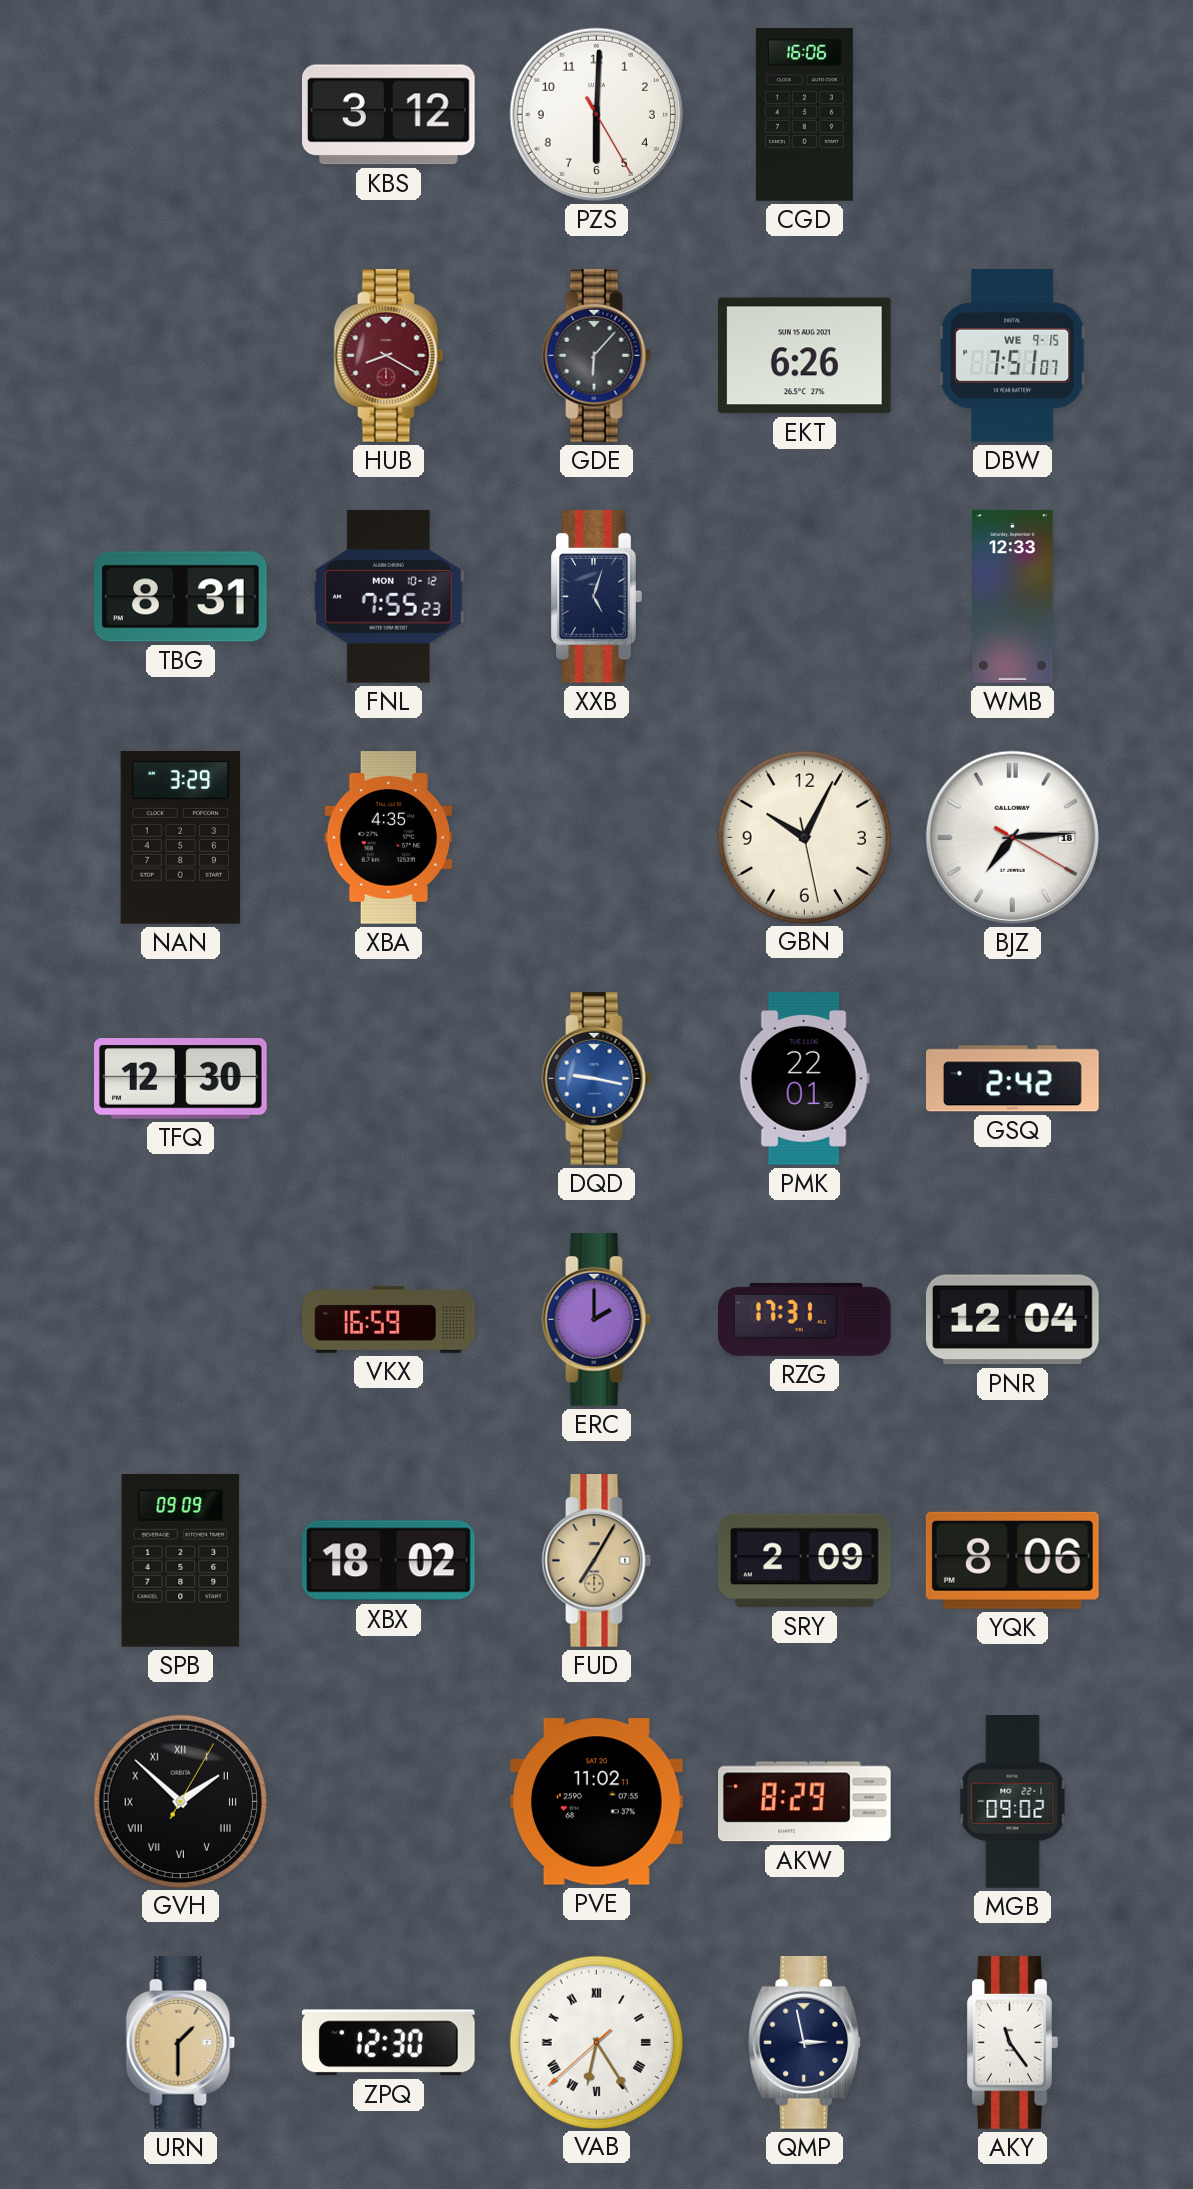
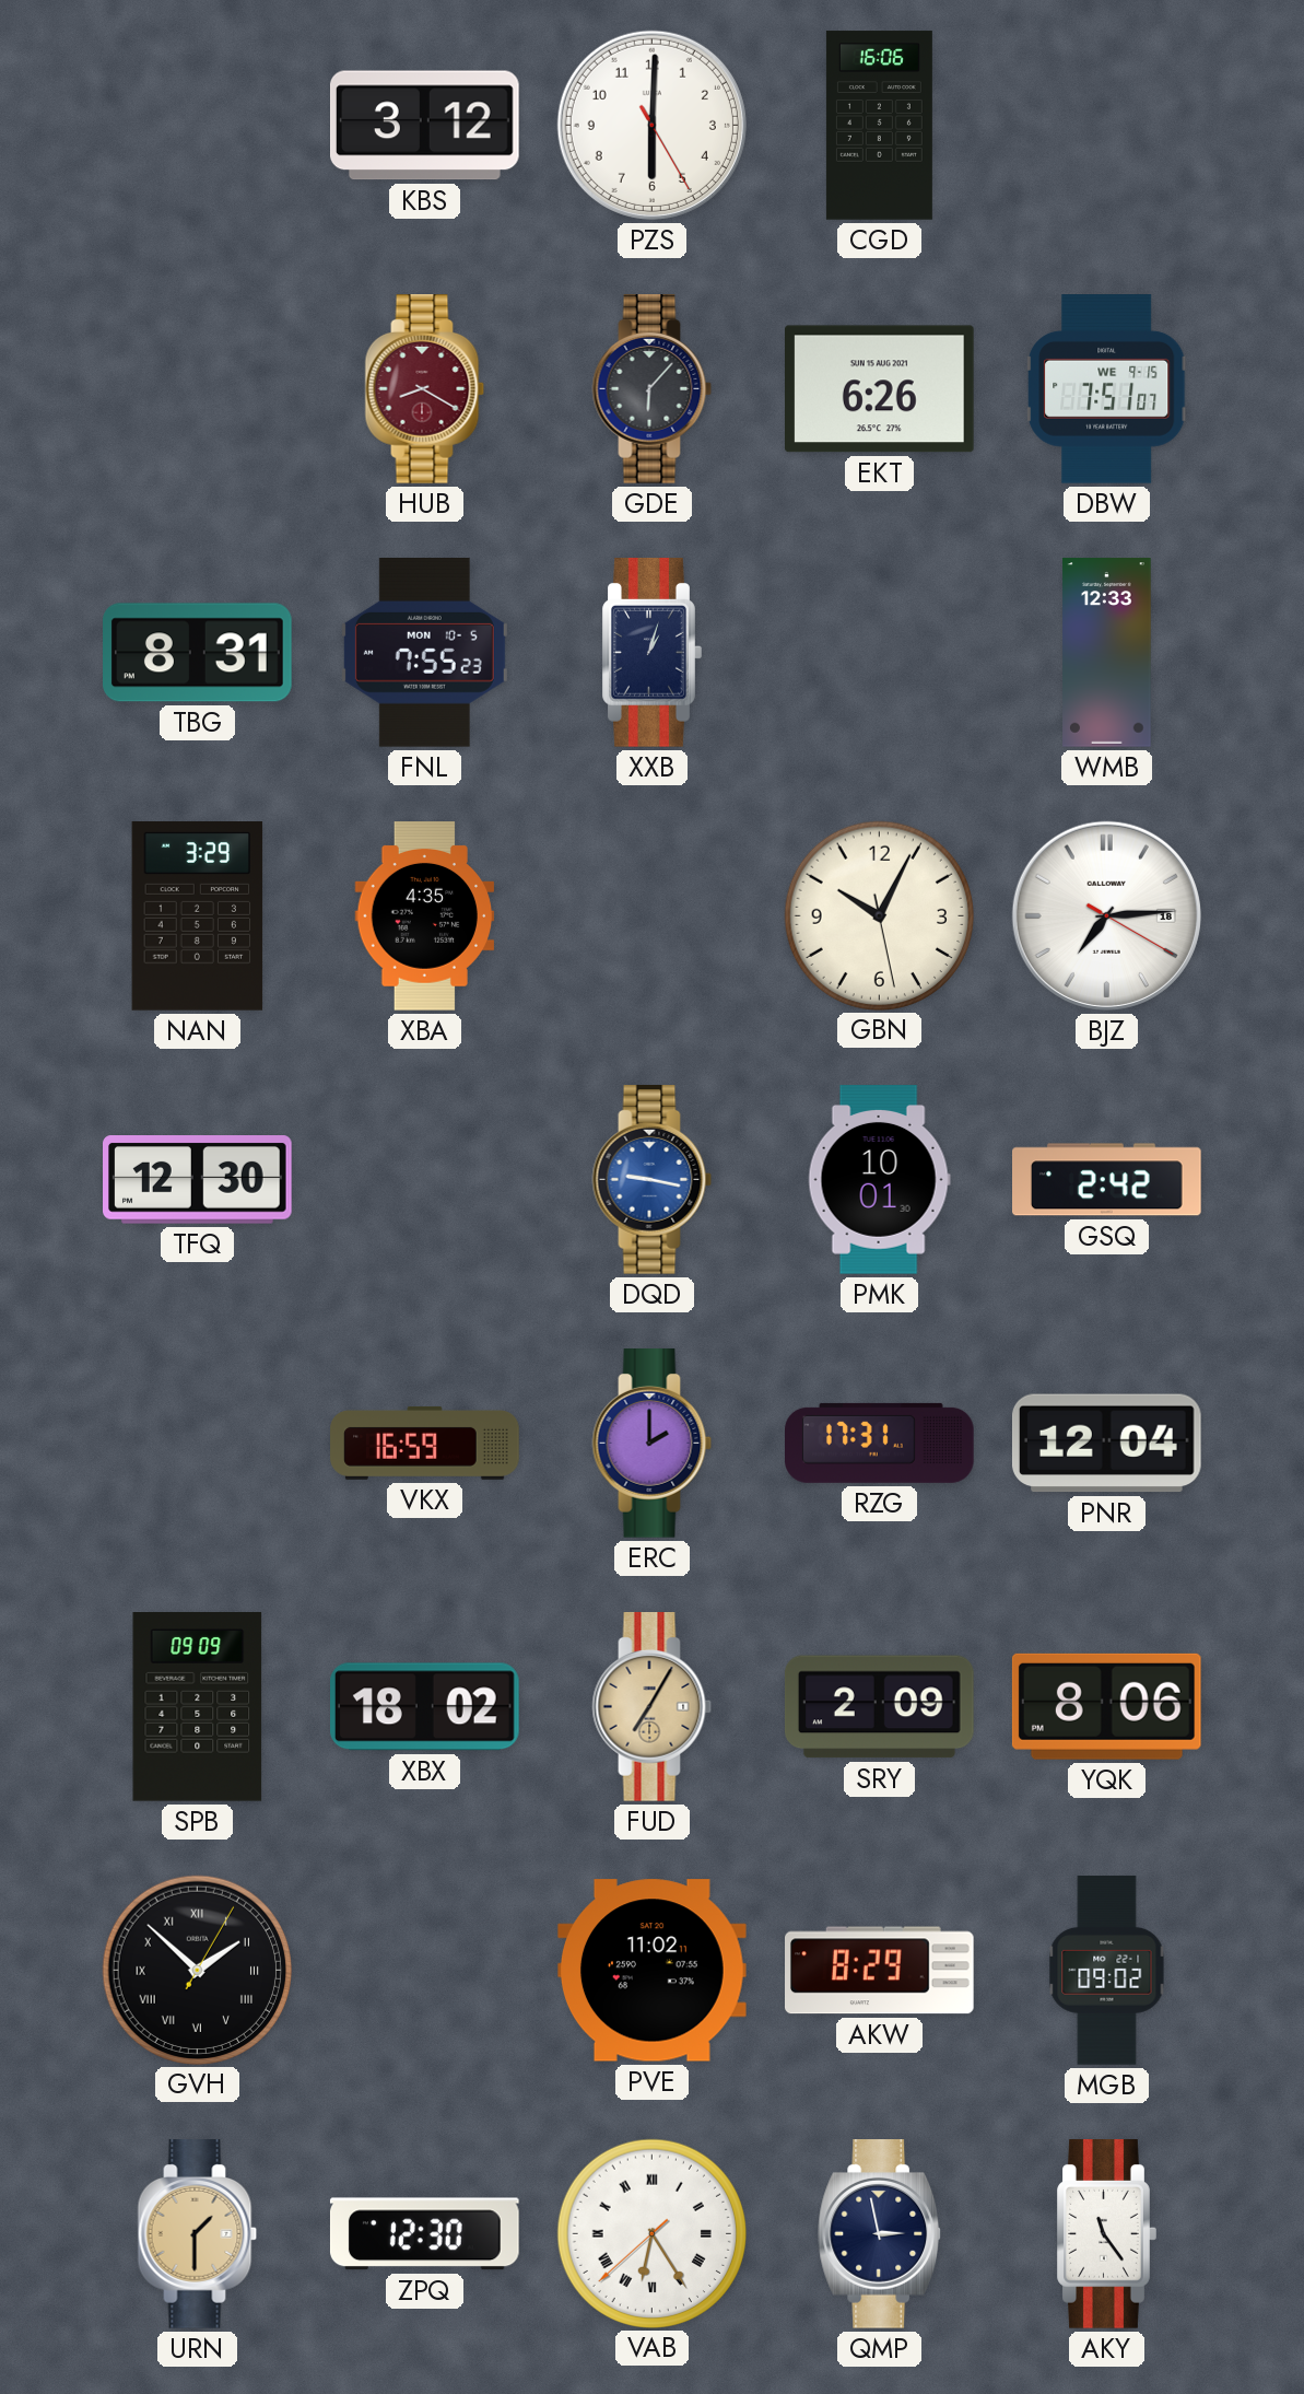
FNL date: MON 10-12 -> MON 10-5
XXB: 5:03 -> 1:03
PMK: 22:01 -> 10:01
